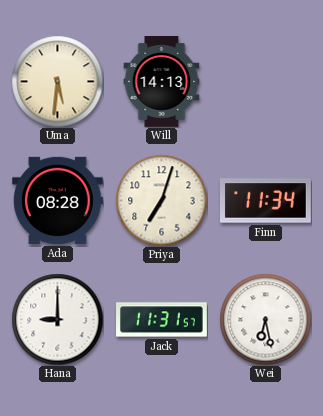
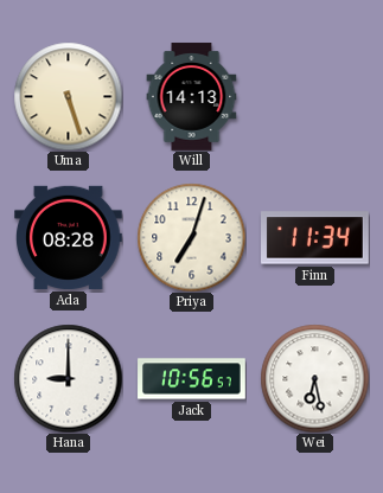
Uma: 5:31 -> 5:27
Jack: 11:31 -> 10:56
